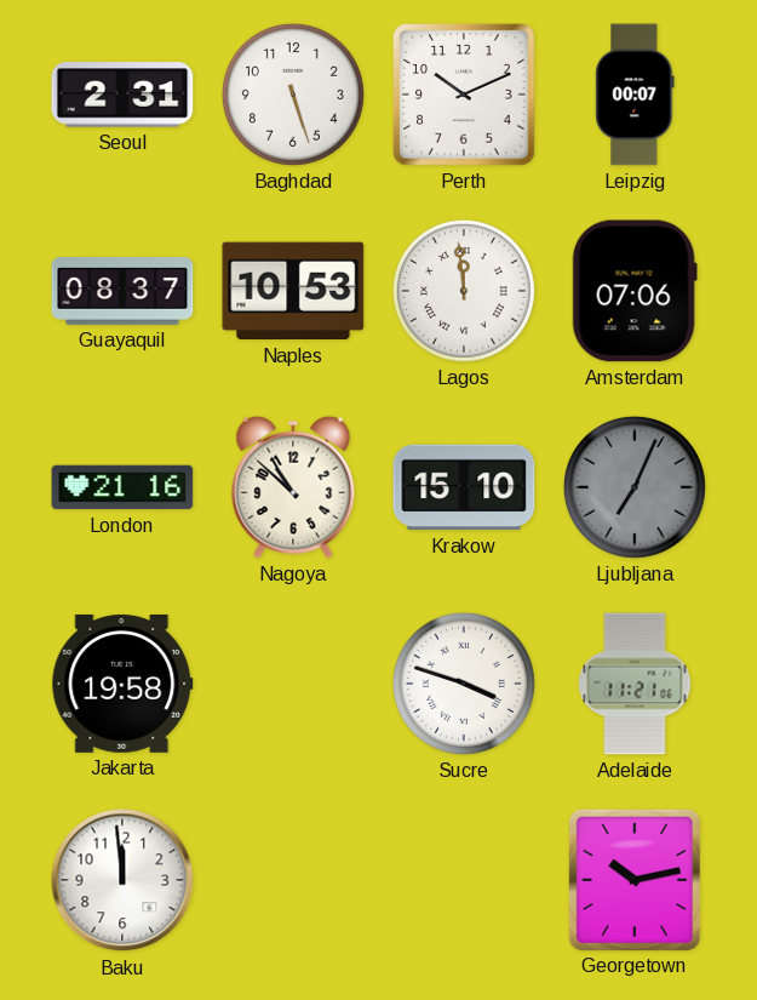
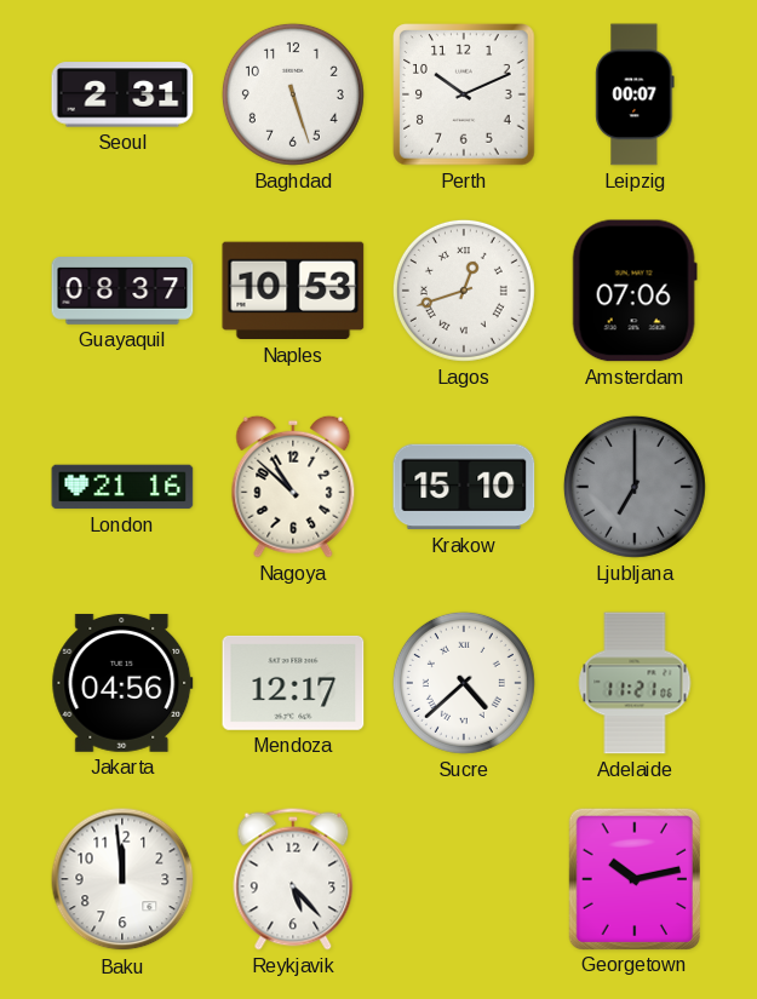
Lagos: 11:59 -> 12:42
Ljubljana: 7:04 -> 7:00
Jakarta: 19:58 -> 04:56
Mendoza: none -> 12:17
Sucre: 3:48 -> 4:38
Reykjavik: none -> 5:23
